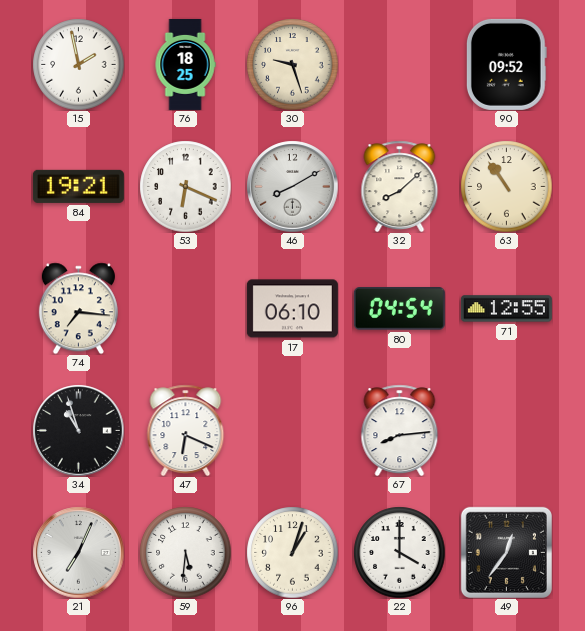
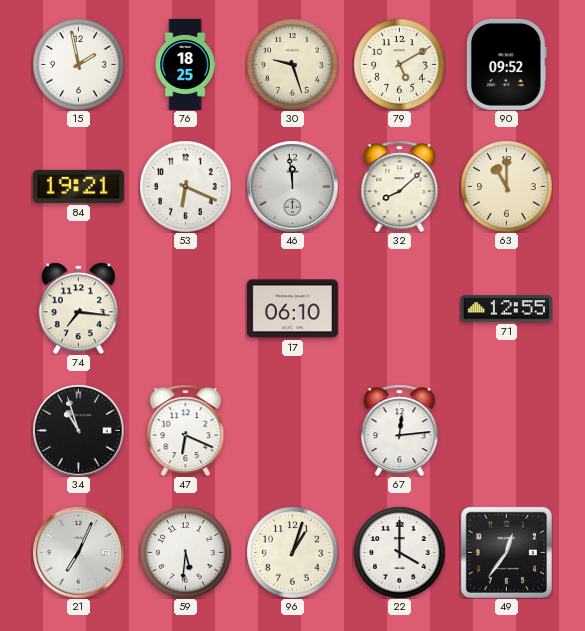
79: none -> 5:10
46: 8:10 -> 11:59
63: 10:54 -> 11:00
80: 04:54 -> none
67: 8:14 -> 12:14
